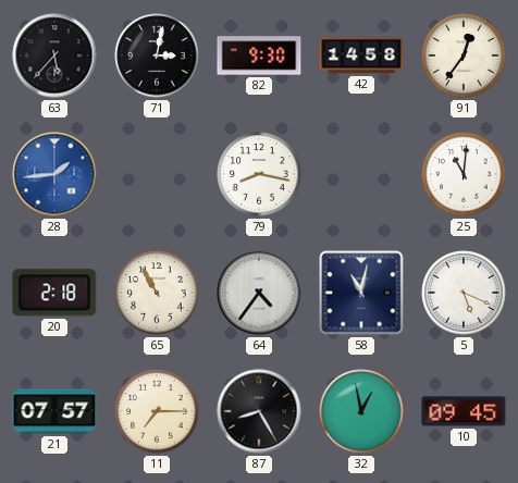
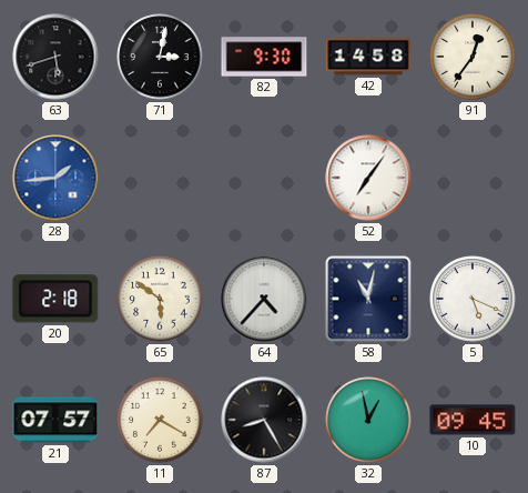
63: 5:37 -> 5:42
79: 8:17 -> none
52: none -> 7:06
25: 11:01 -> none
65: 10:55 -> 5:51
64: 4:36 -> 4:37
11: 7:15 -> 7:20
